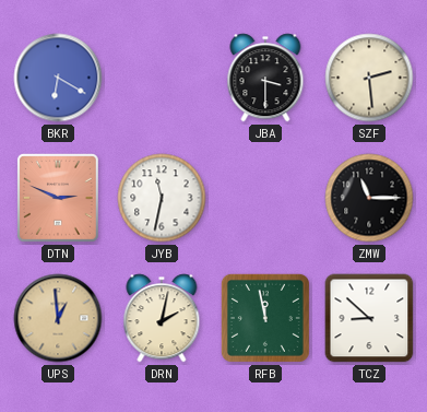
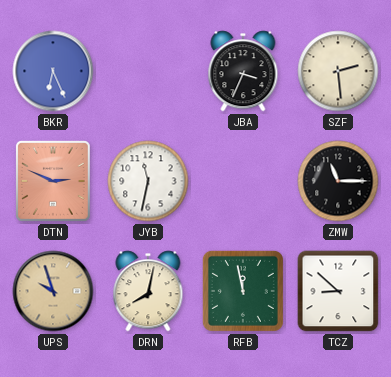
BKR: 6:20 -> 6:26
JBA: 3:30 -> 3:34
UPS: 12:59 -> 9:57
DRN: 2:02 -> 8:02
